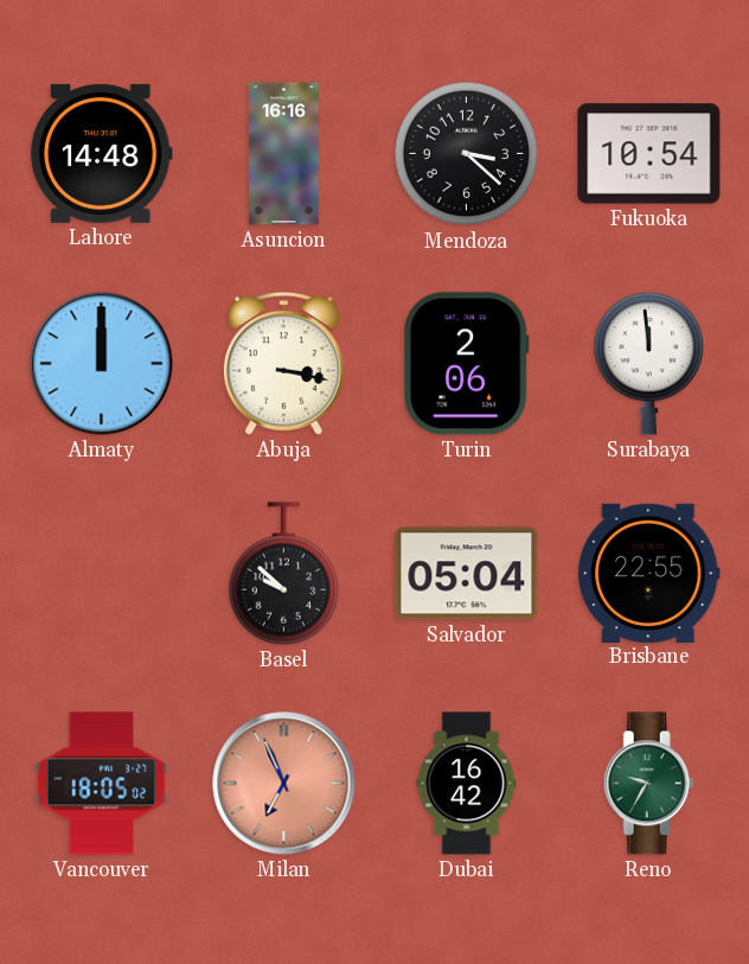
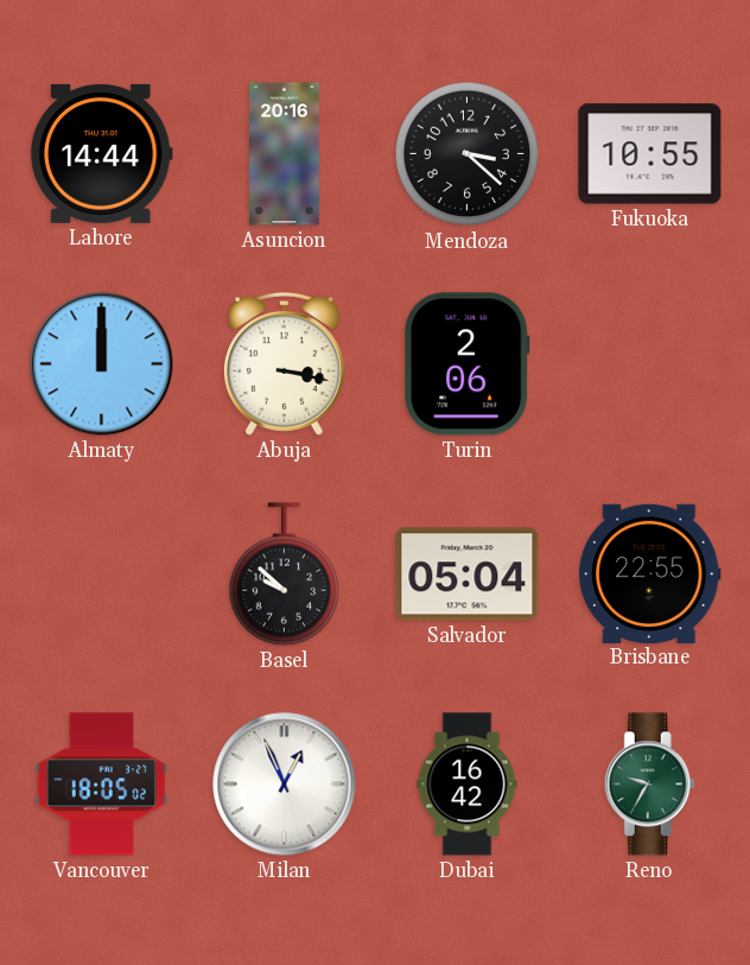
Lahore: 14:48 -> 14:44
Asuncion: 16:16 -> 20:16
Fukuoka: 10:54 -> 10:55
Surabaya: 11:59 -> none
Milan: 6:56 -> 12:56
Milan dial: salmon -> white
